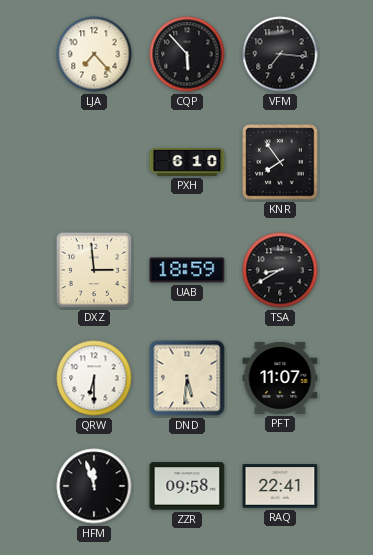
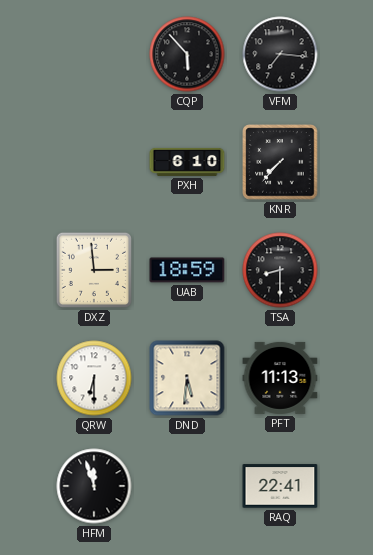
LJA: 7:23 -> none
KNR: 7:54 -> 7:37
TSA: 8:40 -> 8:30
PFT: 11:07 -> 11:13
ZZR: 09:58 -> none
